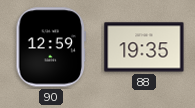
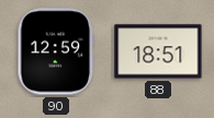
88: 19:35 -> 18:51
